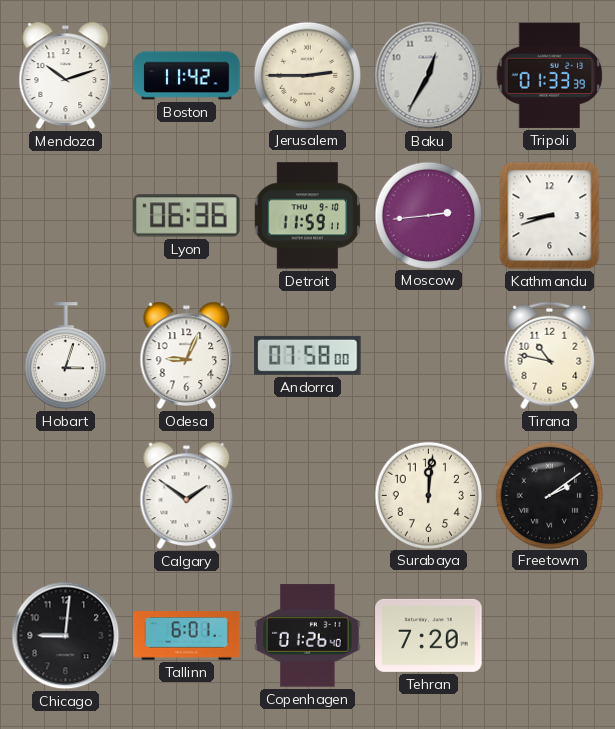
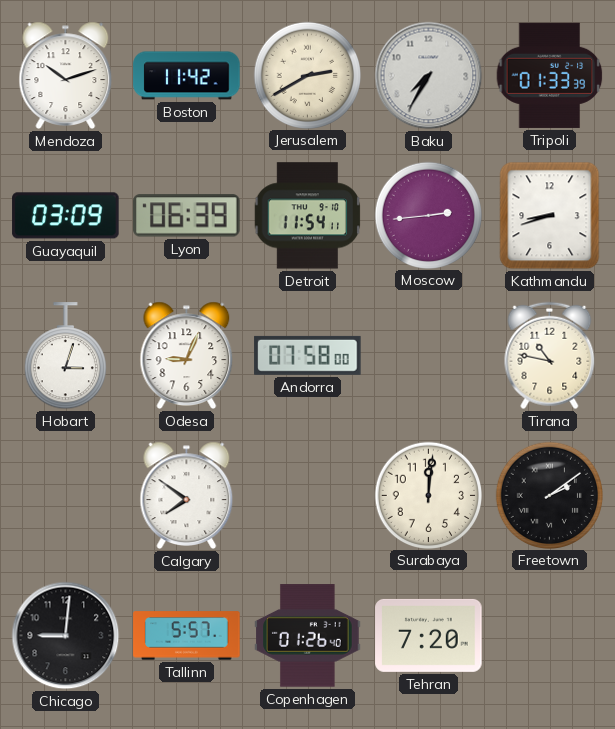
Jerusalem: 2:45 -> 2:40
Baku: 12:35 -> 7:35
Guayaquil: none -> 03:09
Lyon: 06:36 -> 06:39
Detroit: 11:59 -> 11:54
Calgary: 1:51 -> 7:51
Tallinn: 6:01 -> 5:57
